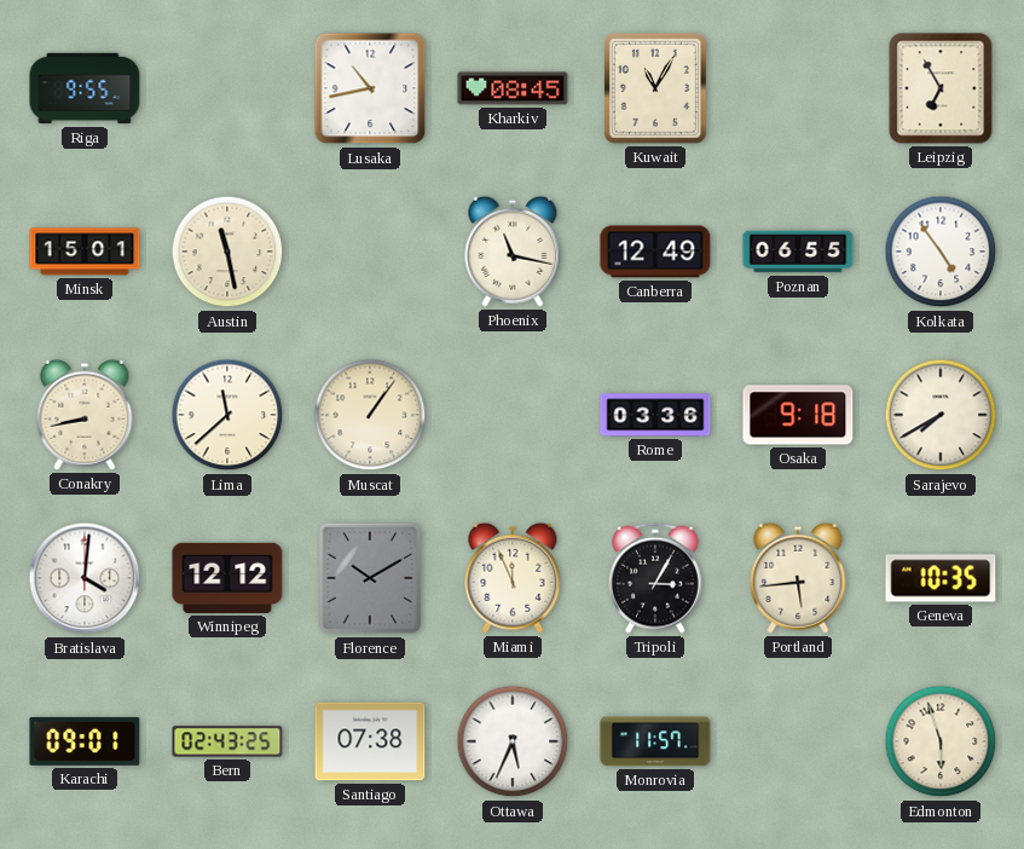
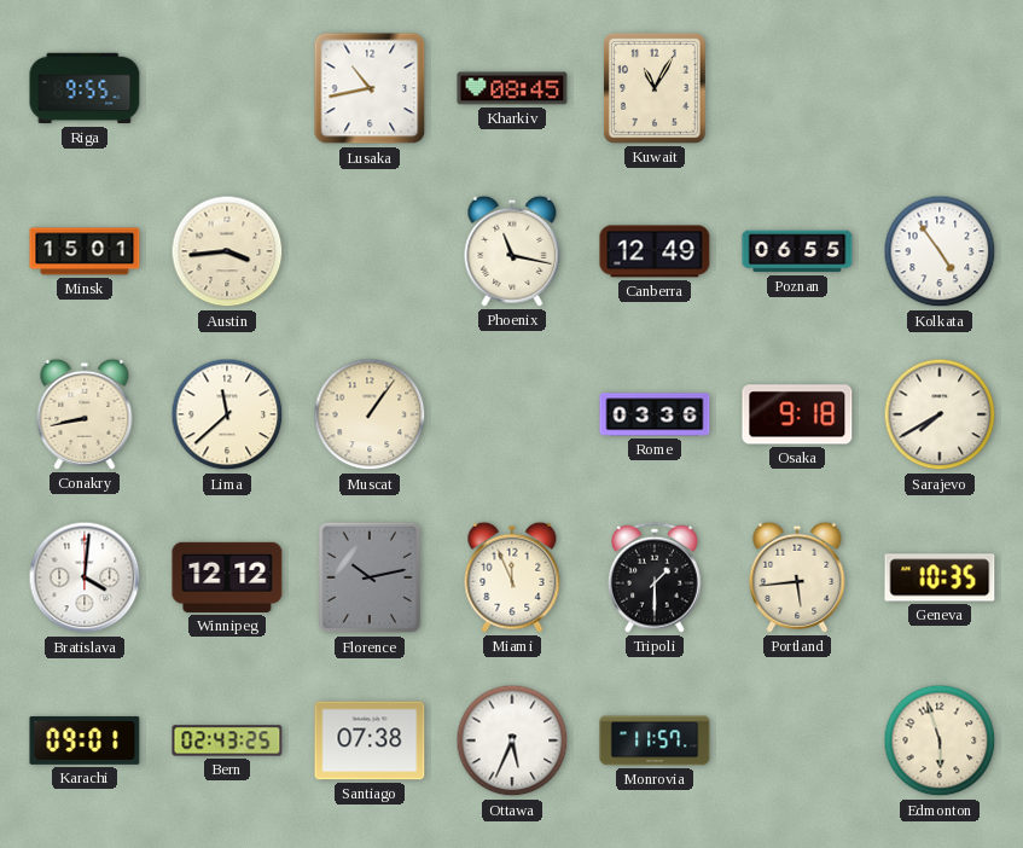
Leipzig: 6:55 -> none
Austin: 11:28 -> 3:44
Florence: 10:10 -> 10:13
Tripoli: 3:05 -> 1:30
